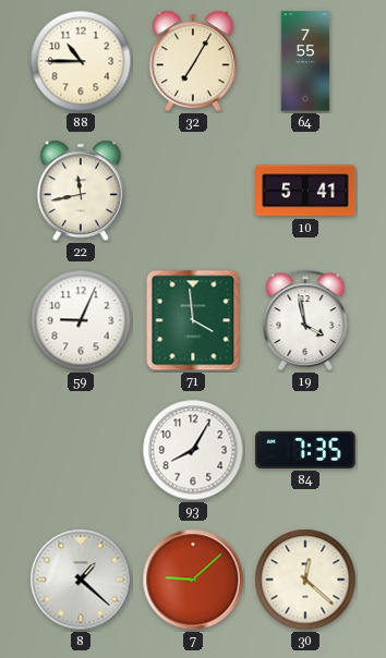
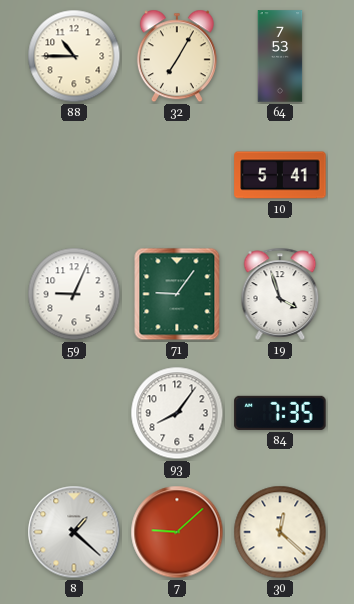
64: 7:55 -> 7:53
22: 11:43 -> none
71: 3:59 -> 9:06
19: 3:58 -> 3:57
93: 8:05 -> 8:06
